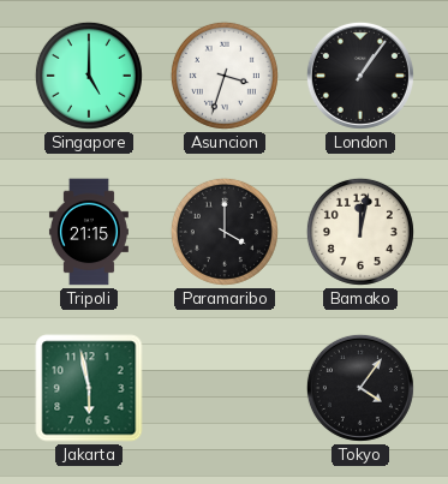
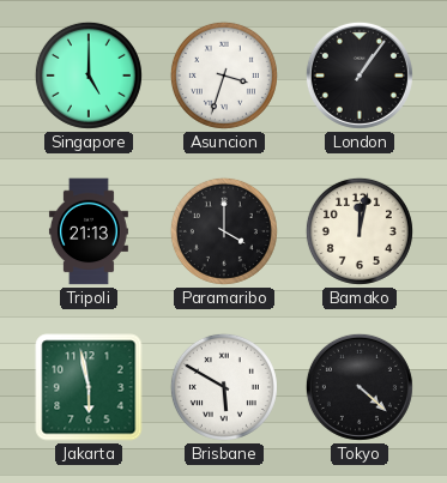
Tripoli: 21:15 -> 21:13
Brisbane: none -> 5:50
Tokyo: 4:06 -> 4:22
